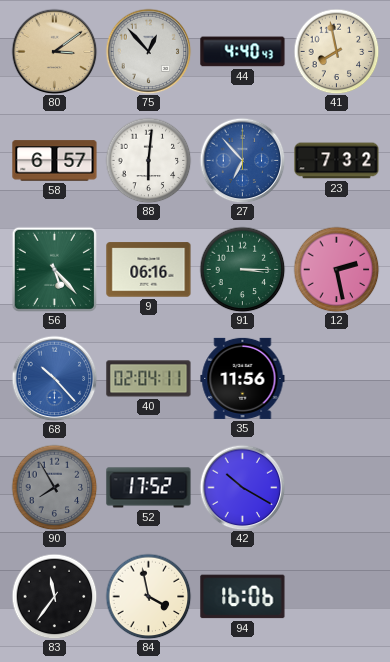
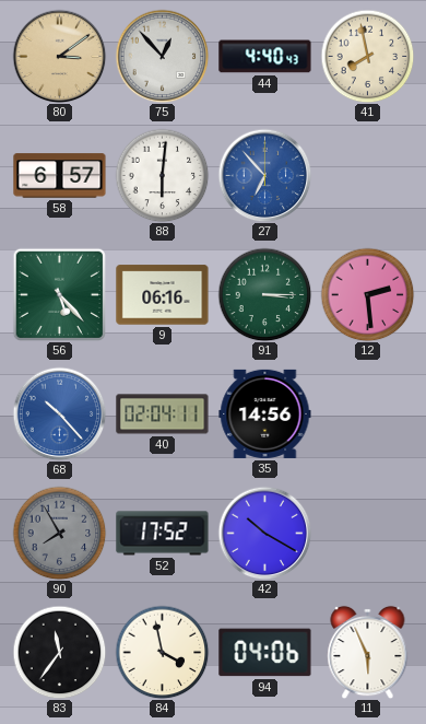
23: 7:32 -> none
12: 2:28 -> 2:29
35: 11:56 -> 14:56
94: 16:06 -> 04:06
11: none -> 5:56
